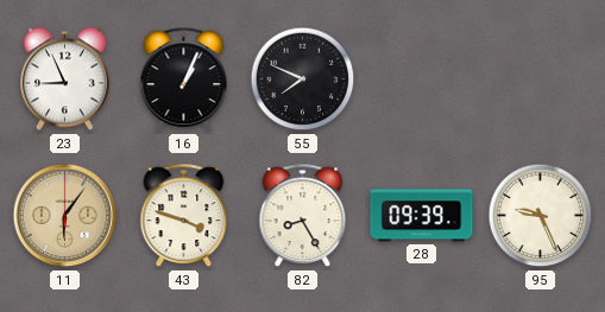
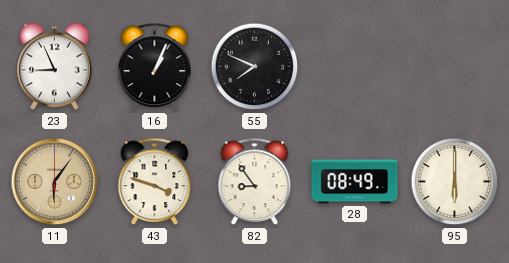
82: 8:25 -> 8:54
28: 09:39 -> 08:49
95: 9:26 -> 6:00
